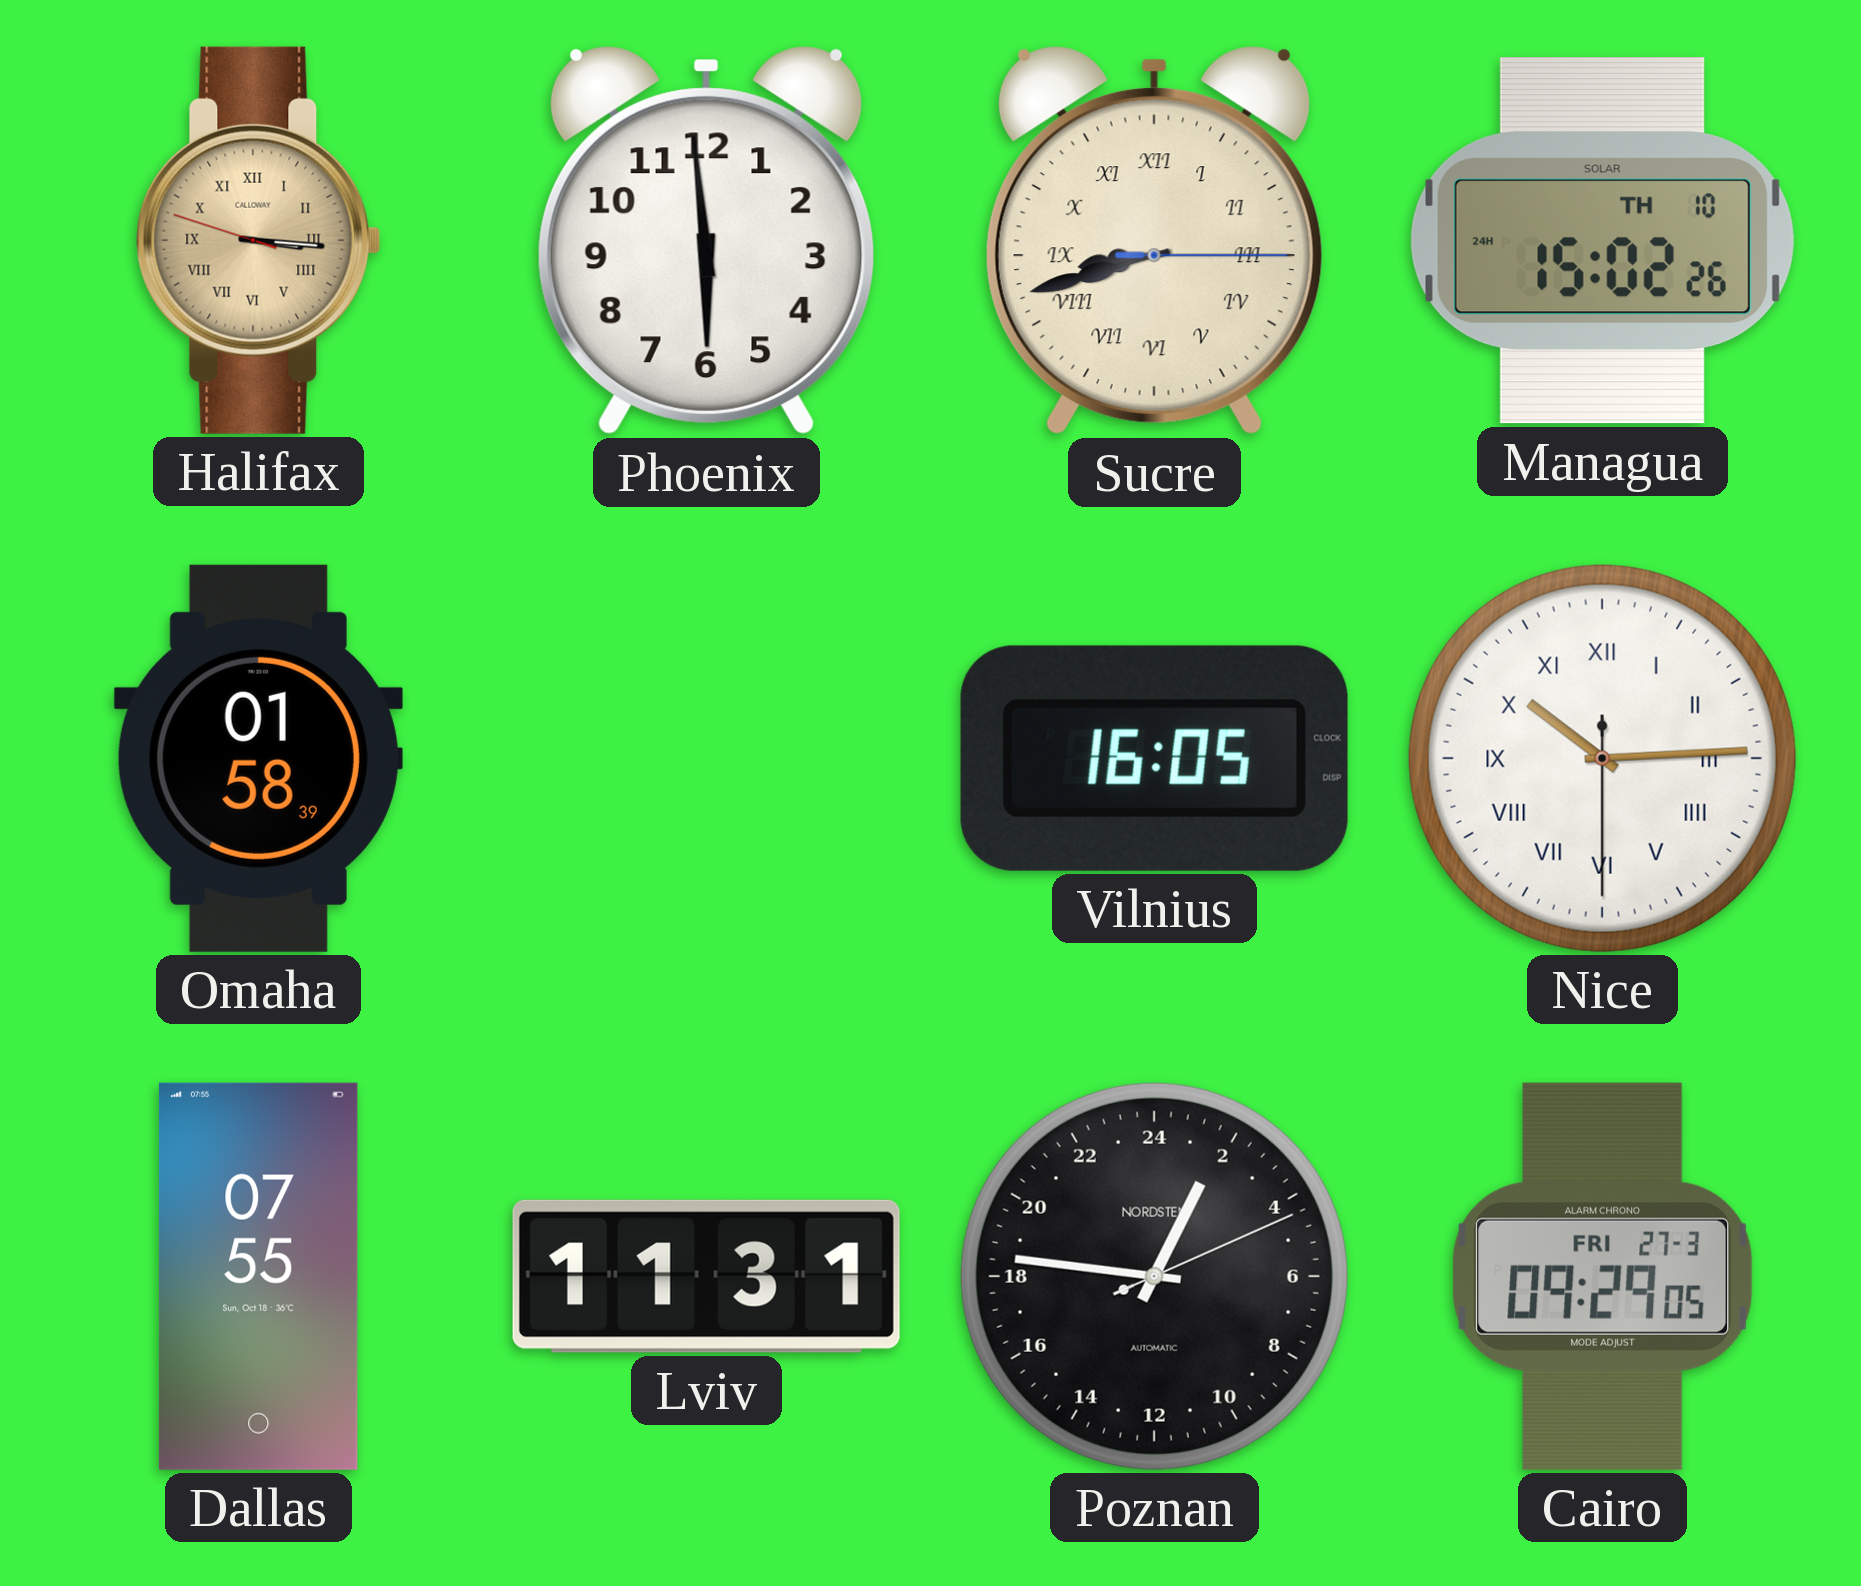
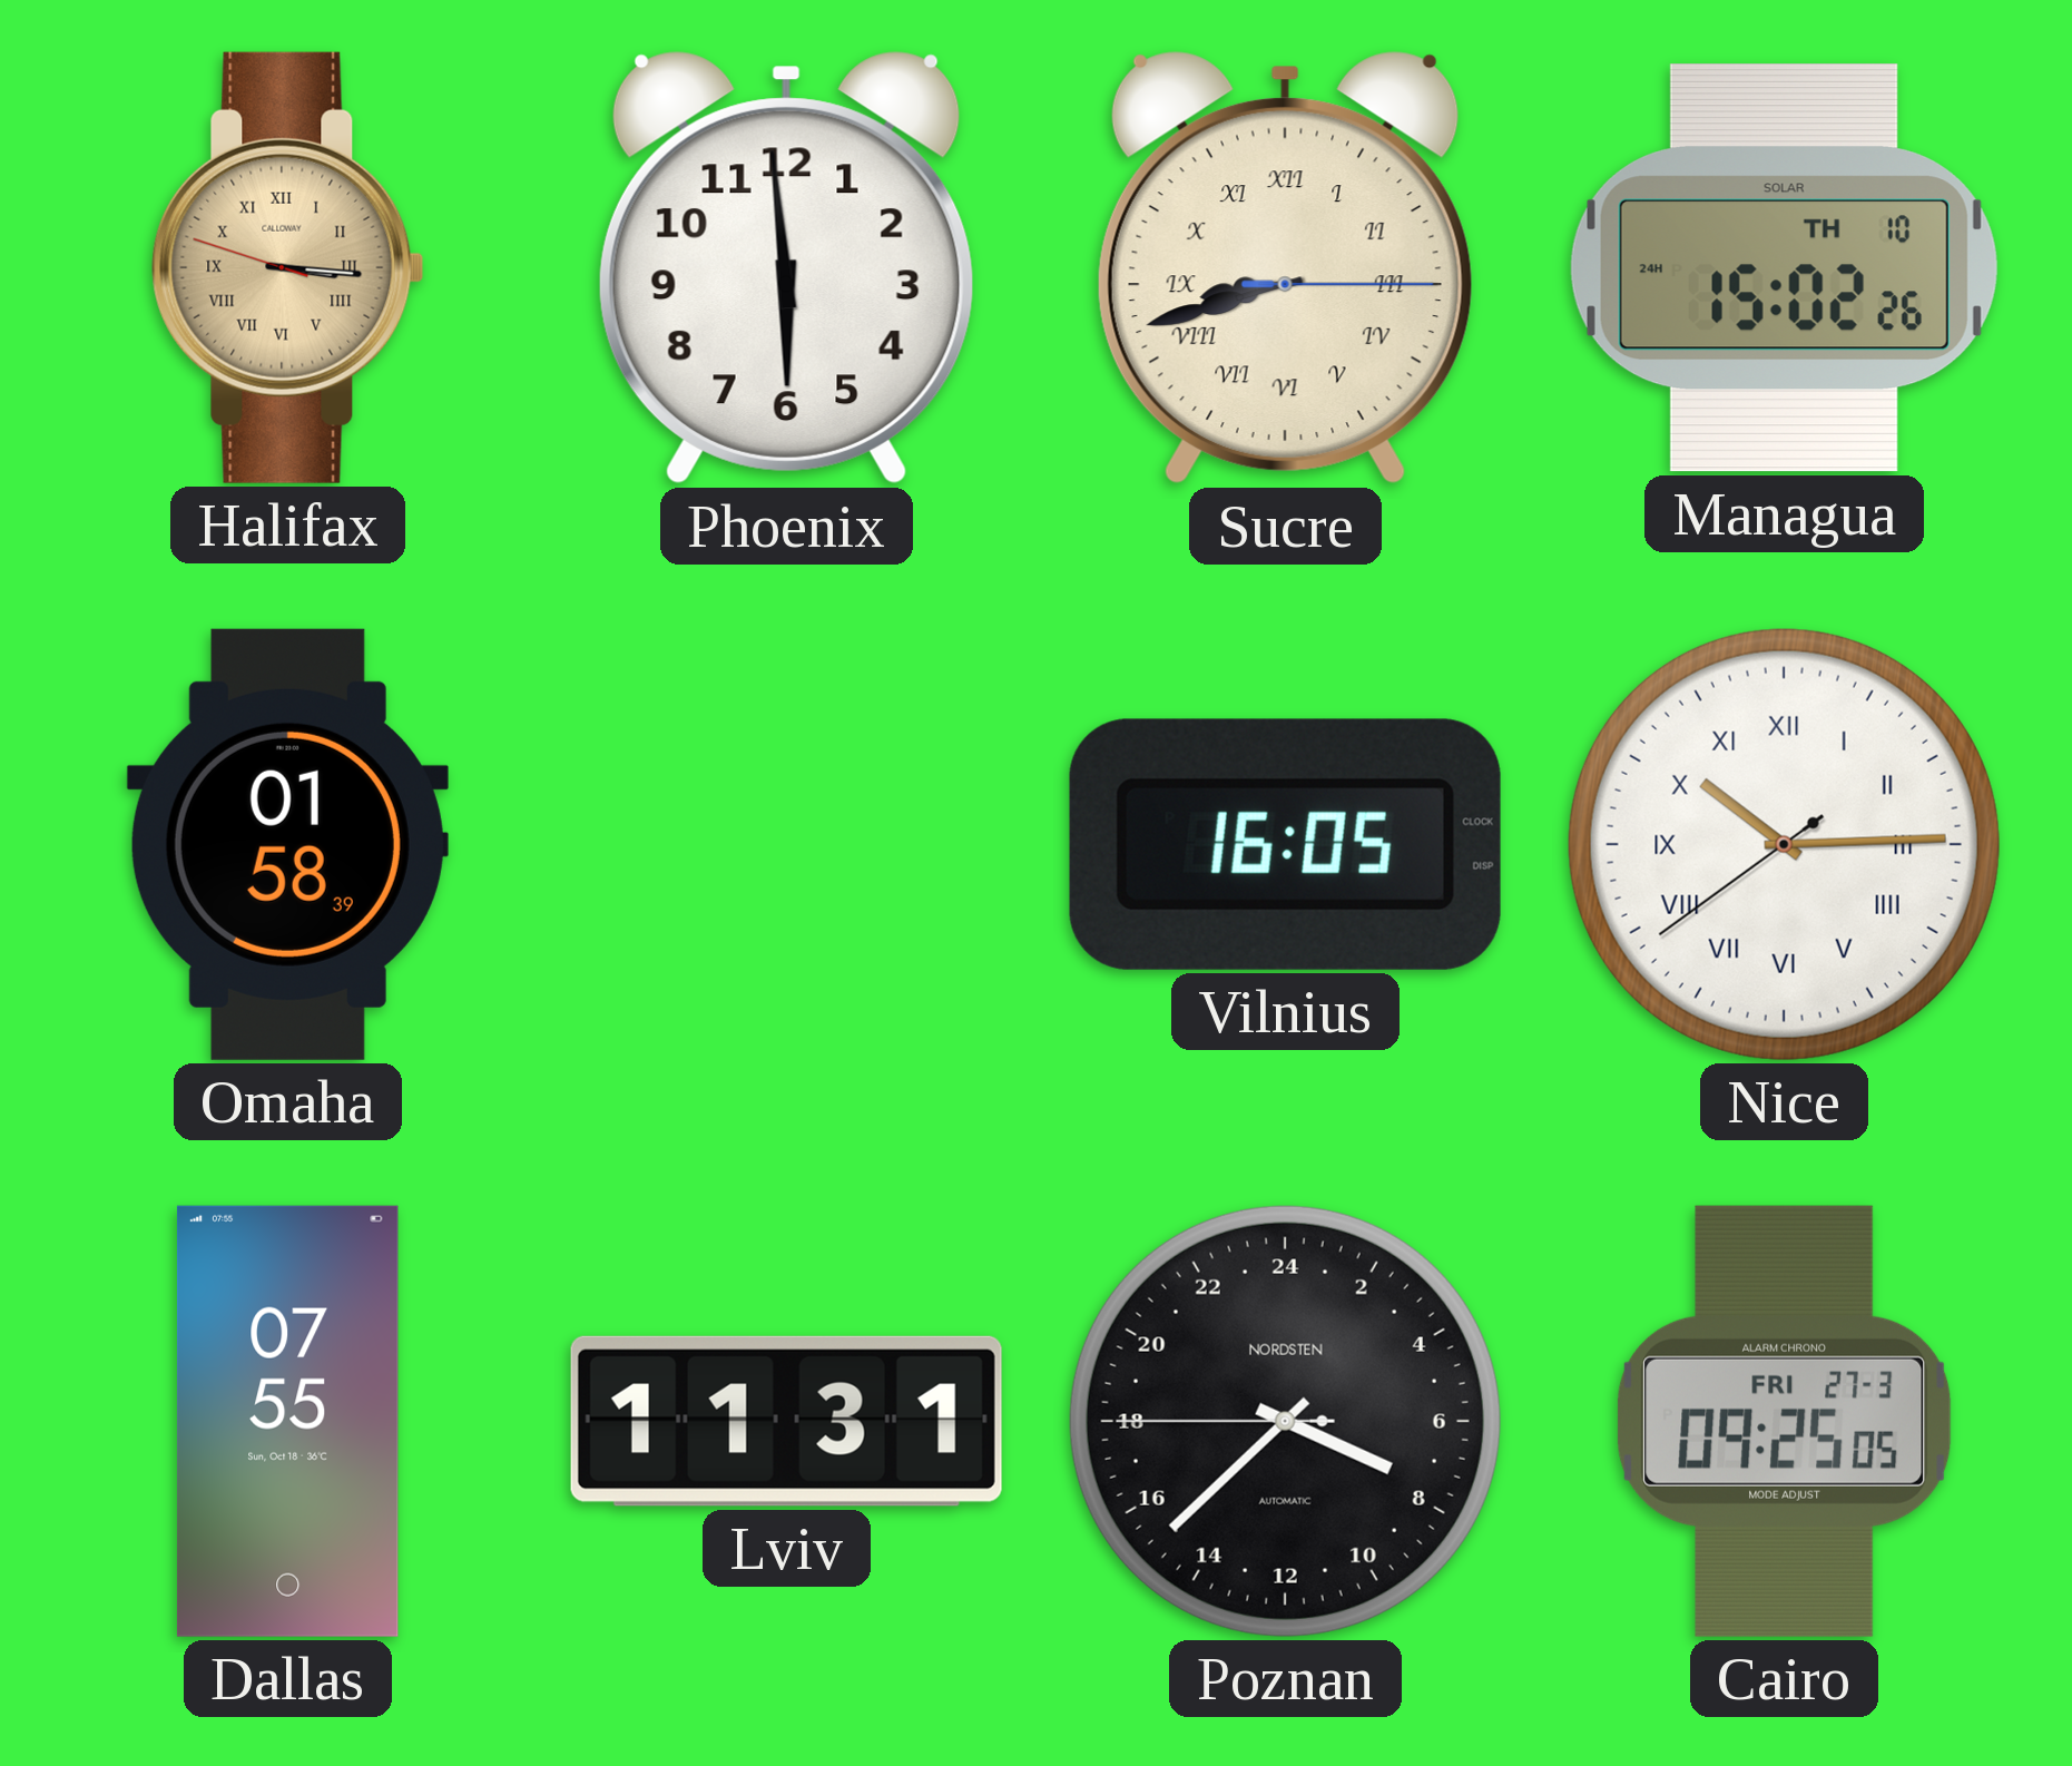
Nice: 10:14:30 -> 10:14:39
Poznan: 1:46 -> 7:37
Cairo: 09:29 -> 09:25
